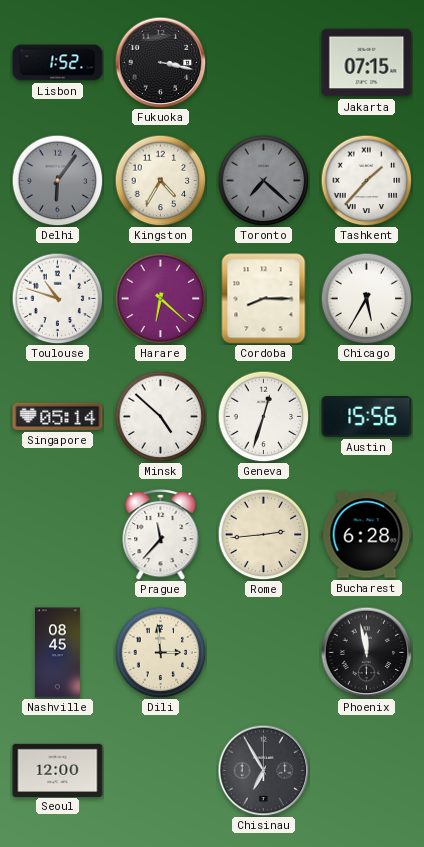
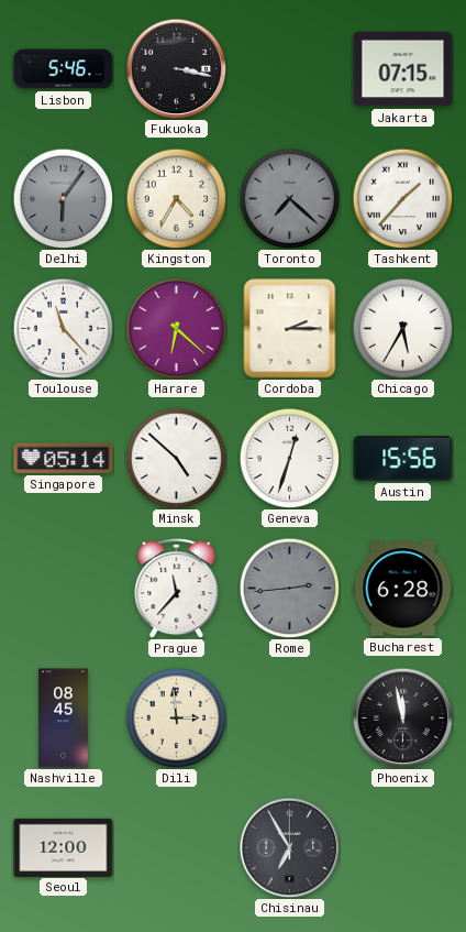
Lisbon: 1:52 -> 5:46
Toulouse: 10:48 -> 11:23
Cordoba: 8:15 -> 2:15
Rome dial: cream -> grey
